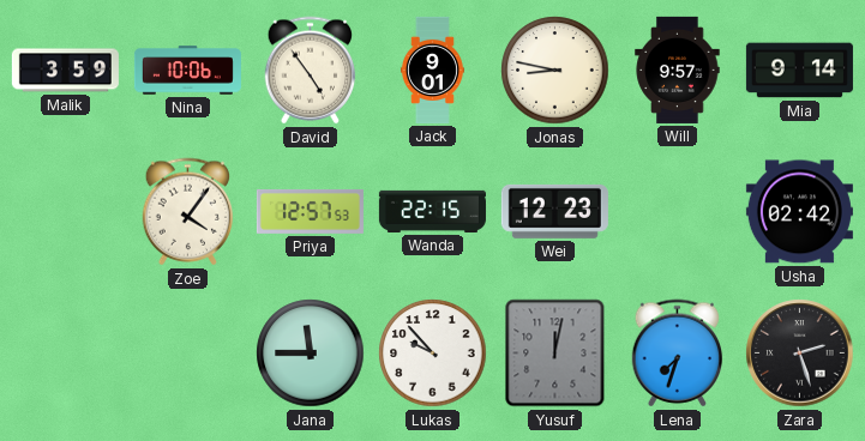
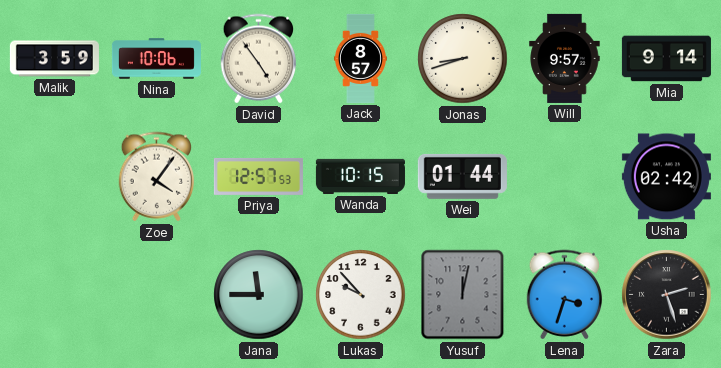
Jack: 9:01 -> 8:57
Jonas: 8:47 -> 8:42
Wanda: 22:15 -> 10:15
Wei: 12:23 -> 01:44
Lena: 7:33 -> 3:33
